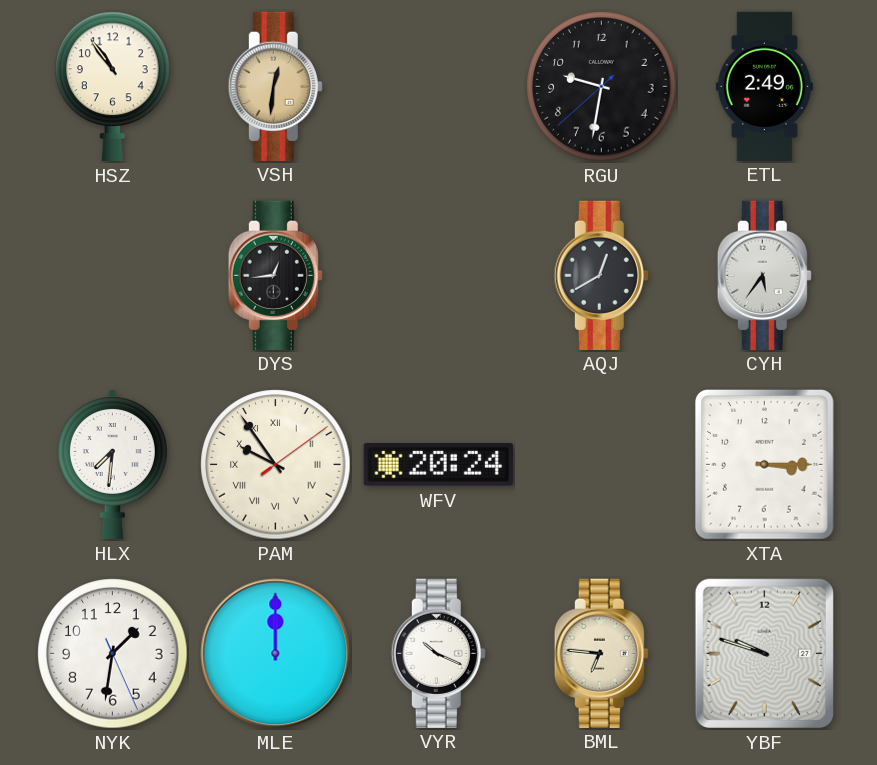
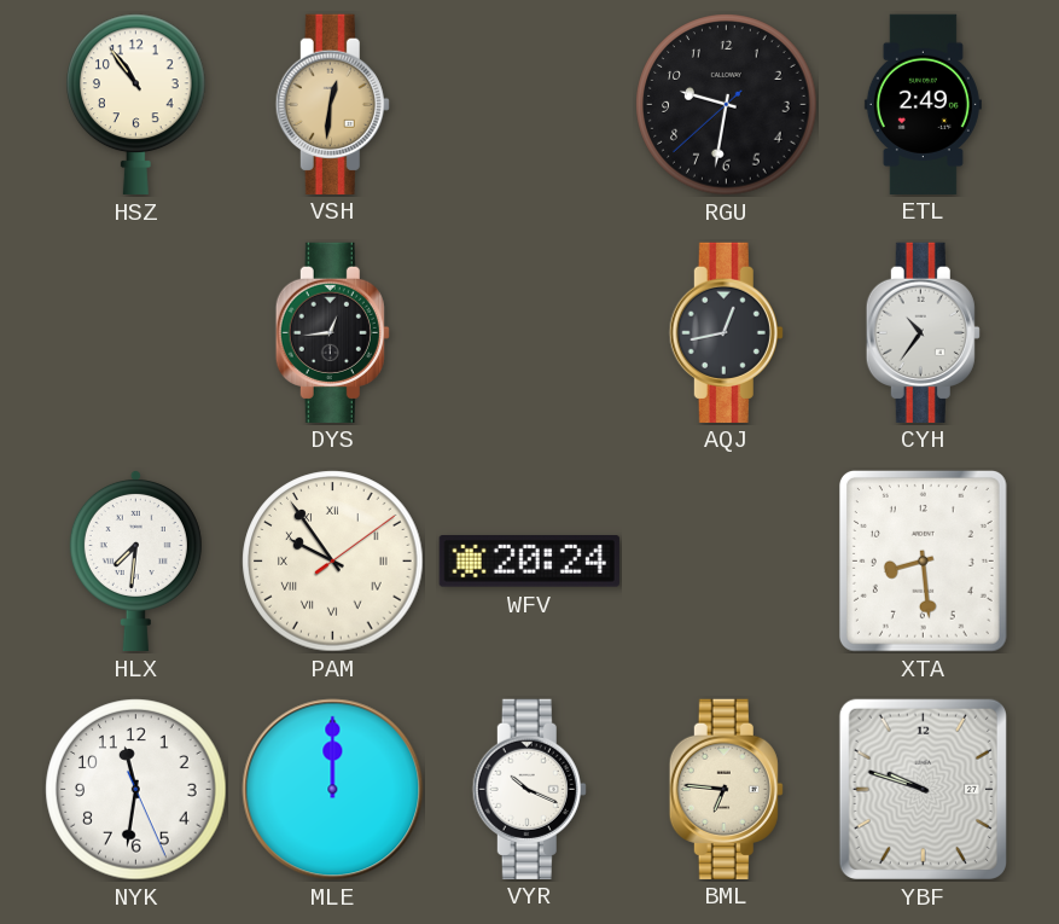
AQJ: 12:40 -> 12:43
CYH: 5:36 -> 10:36
XTA: 3:15 -> 8:29
NYK: 1:31 -> 11:31
